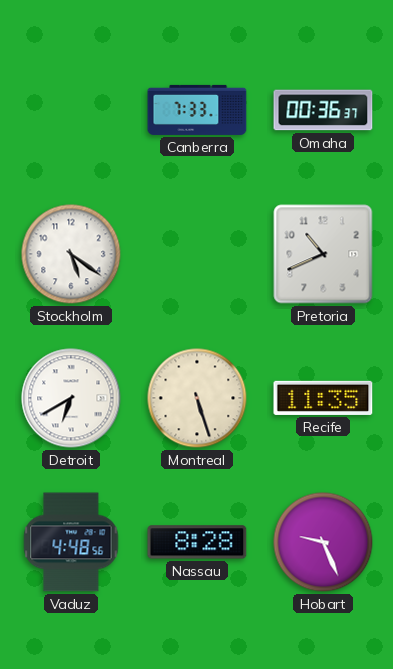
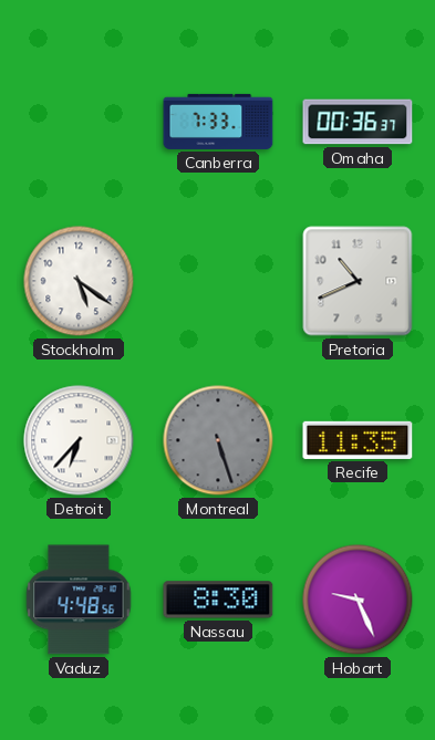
Detroit: 6:40 -> 6:37
Montreal dial: cream -> grey
Nassau: 8:28 -> 8:30
